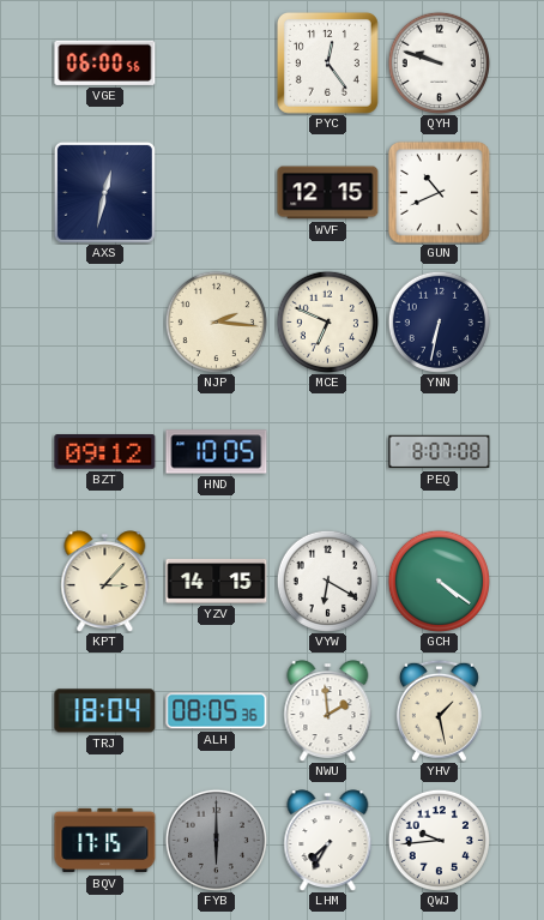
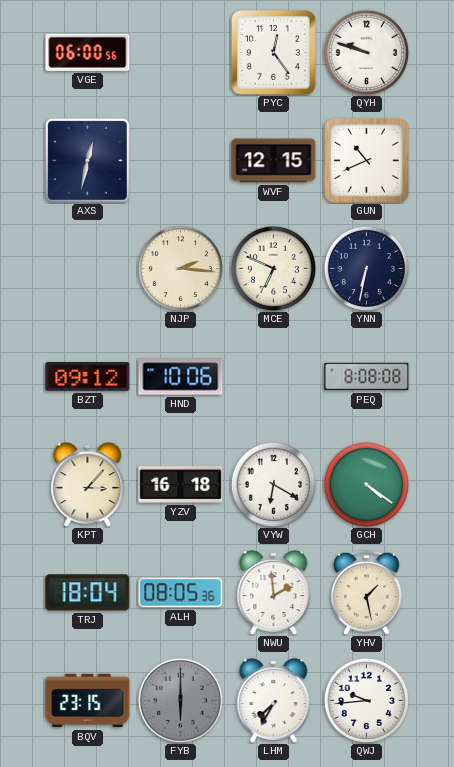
HND: 10:05 -> 10:06
PEQ: 8:07 -> 8:08
YZV: 14:15 -> 16:18
BQV: 17:15 -> 23:15
